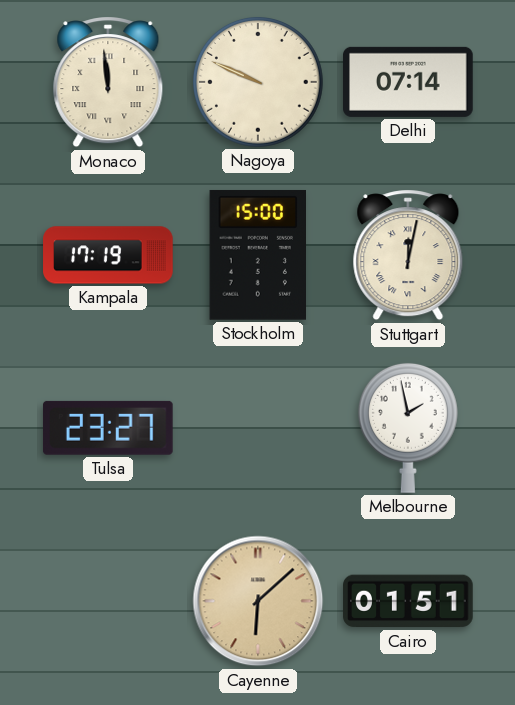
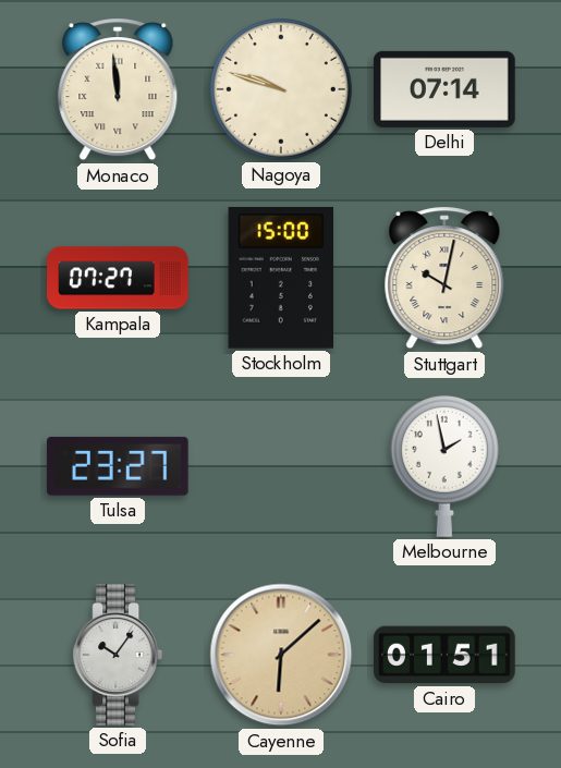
Nagoya: 9:49 -> 9:48
Kampala: 17:19 -> 07:27
Stuttgart: 12:02 -> 10:02
Sofia: none -> 10:06
